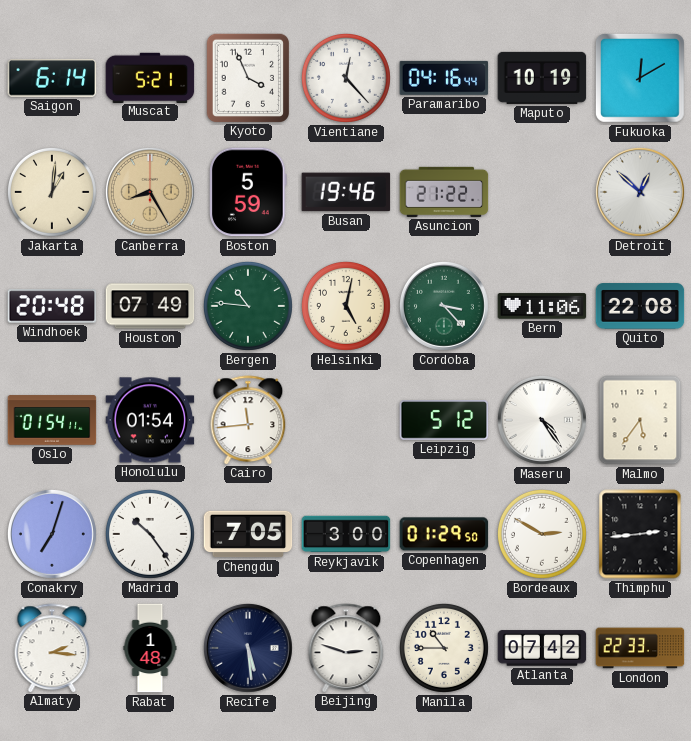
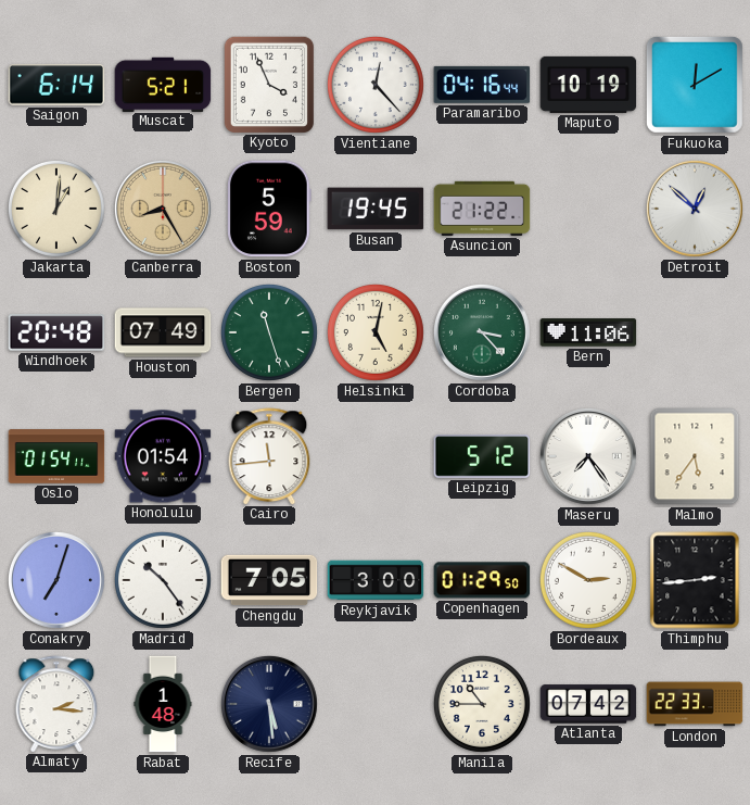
Busan: 19:46 -> 19:45
Bergen: 10:46 -> 11:27
Quito: 22:08 -> none
Maseru: 4:24 -> 7:24
Beijing: 2:48 -> none
